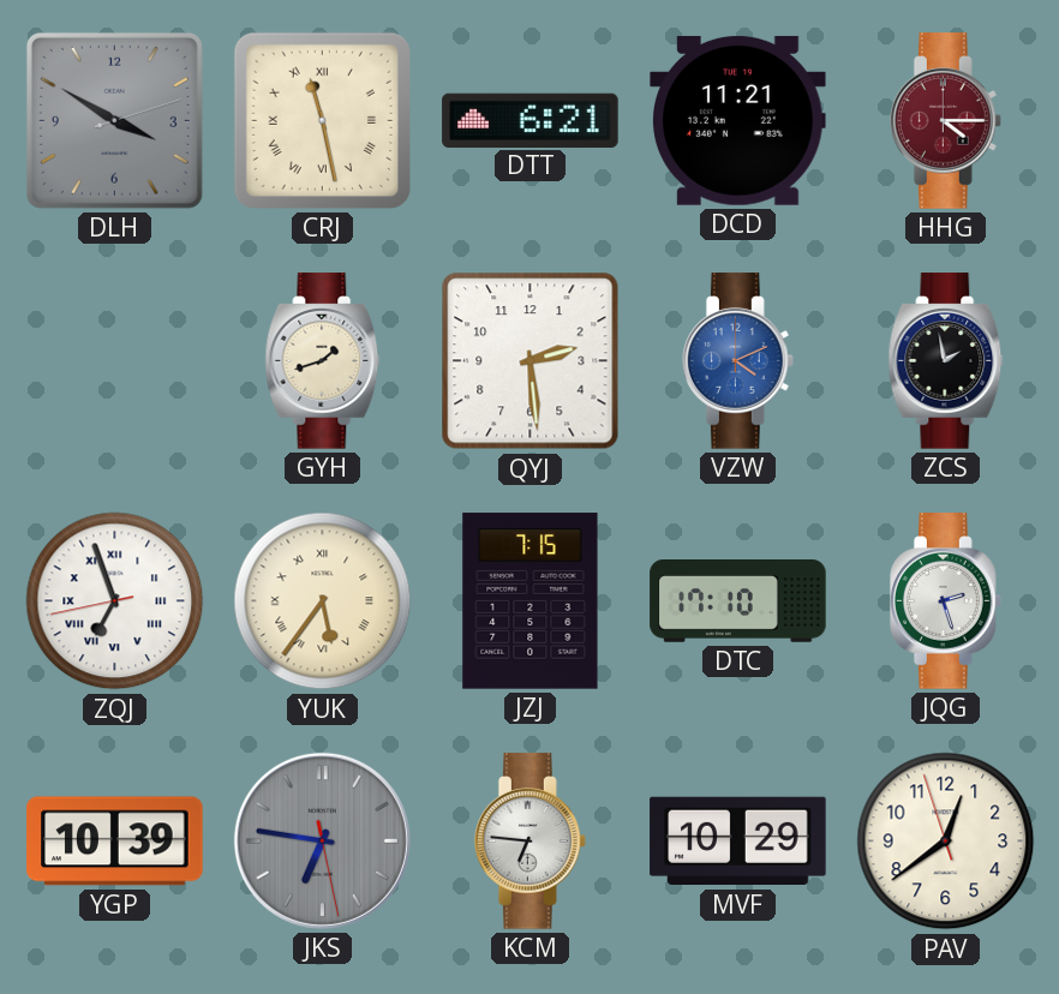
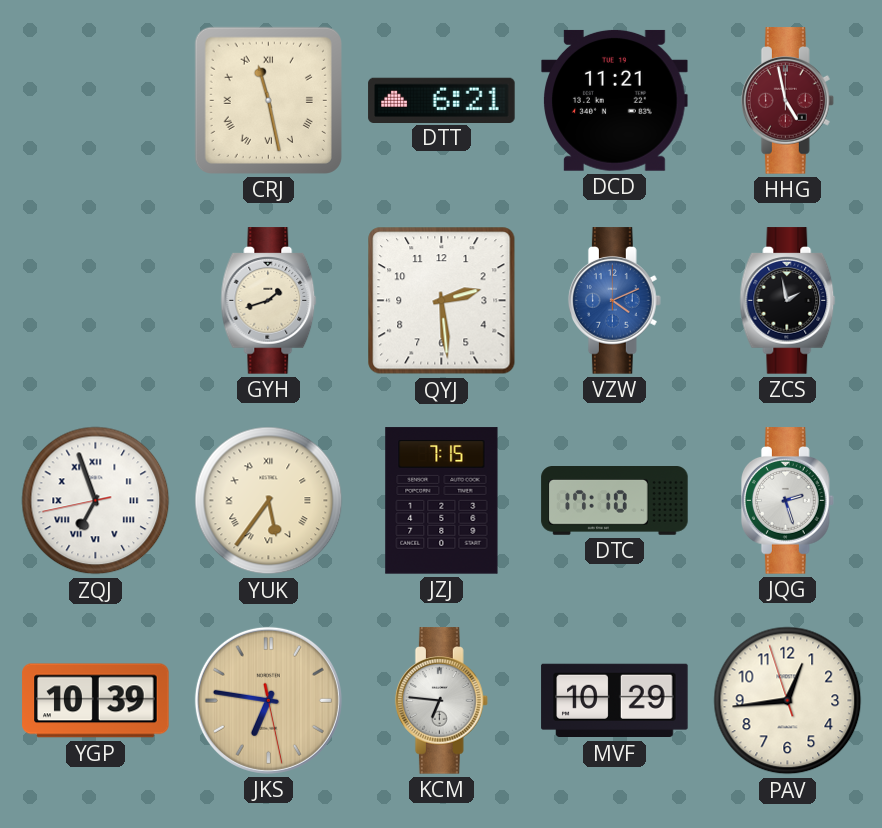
DLH: 3:50 -> none
HHG: 4:15 -> 4:58
JKS dial: grey -> champagne
PAV: 12:38 -> 12:43
